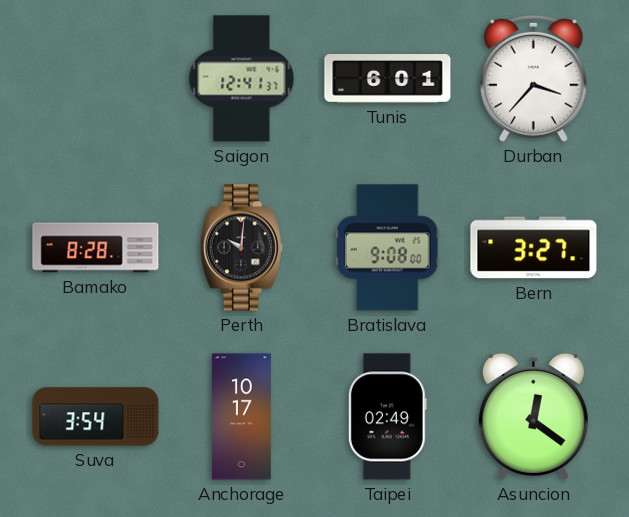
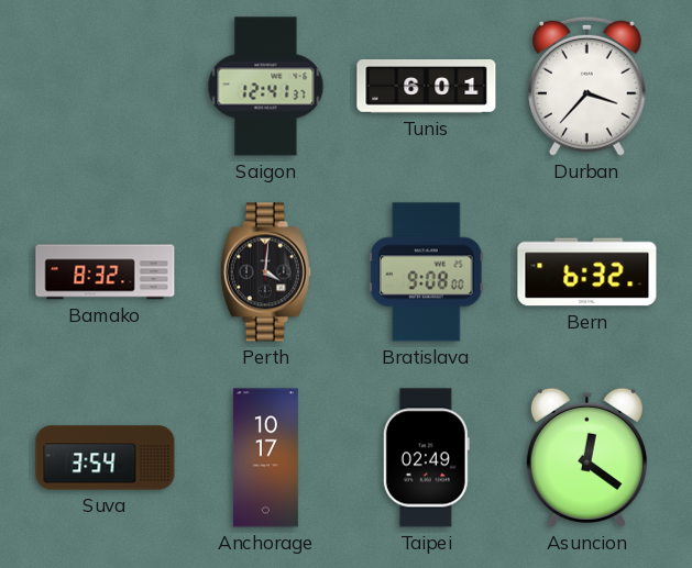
Bamako: 8:28 -> 8:32
Perth: 10:01 -> 4:01
Bern: 3:27 -> 6:32
